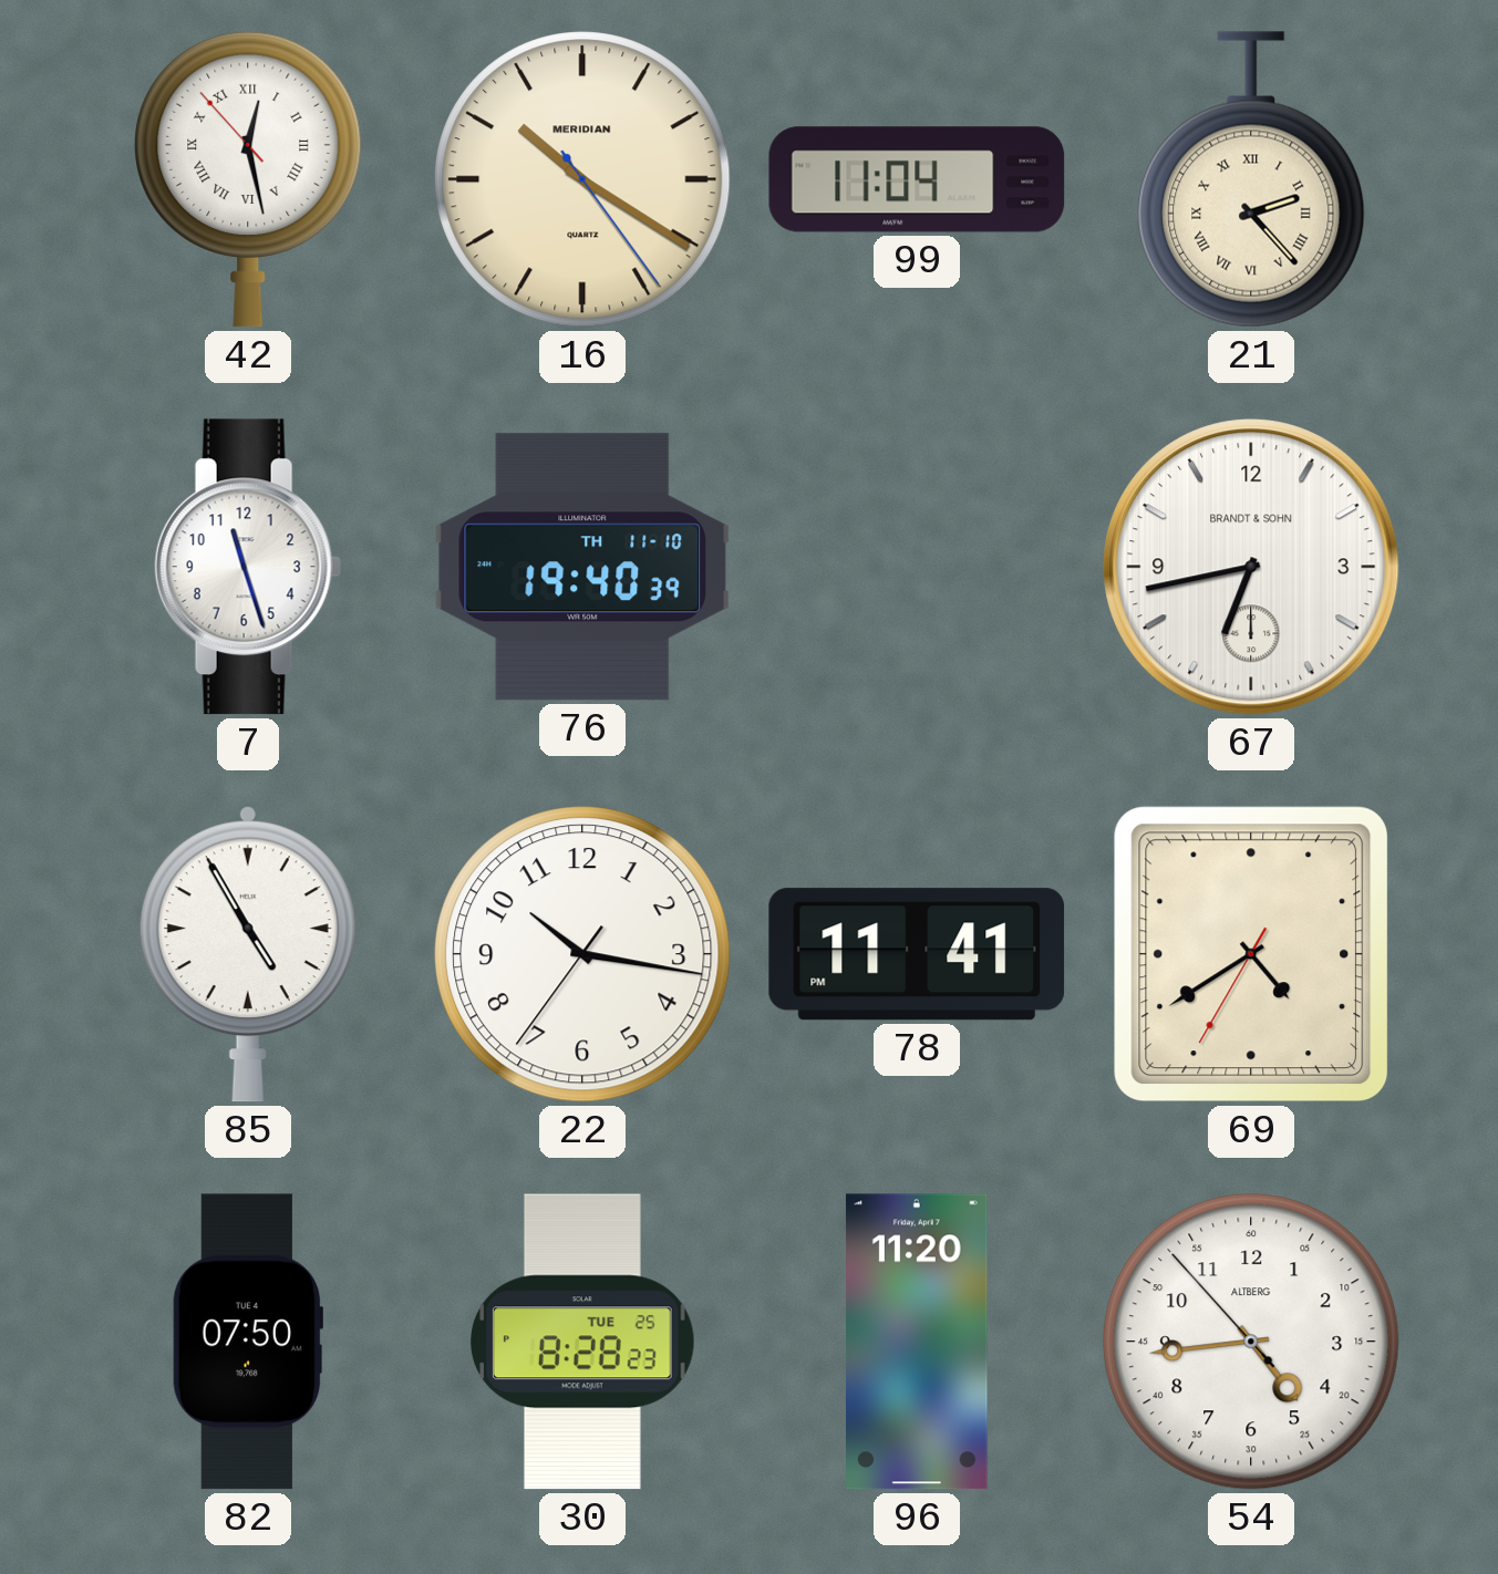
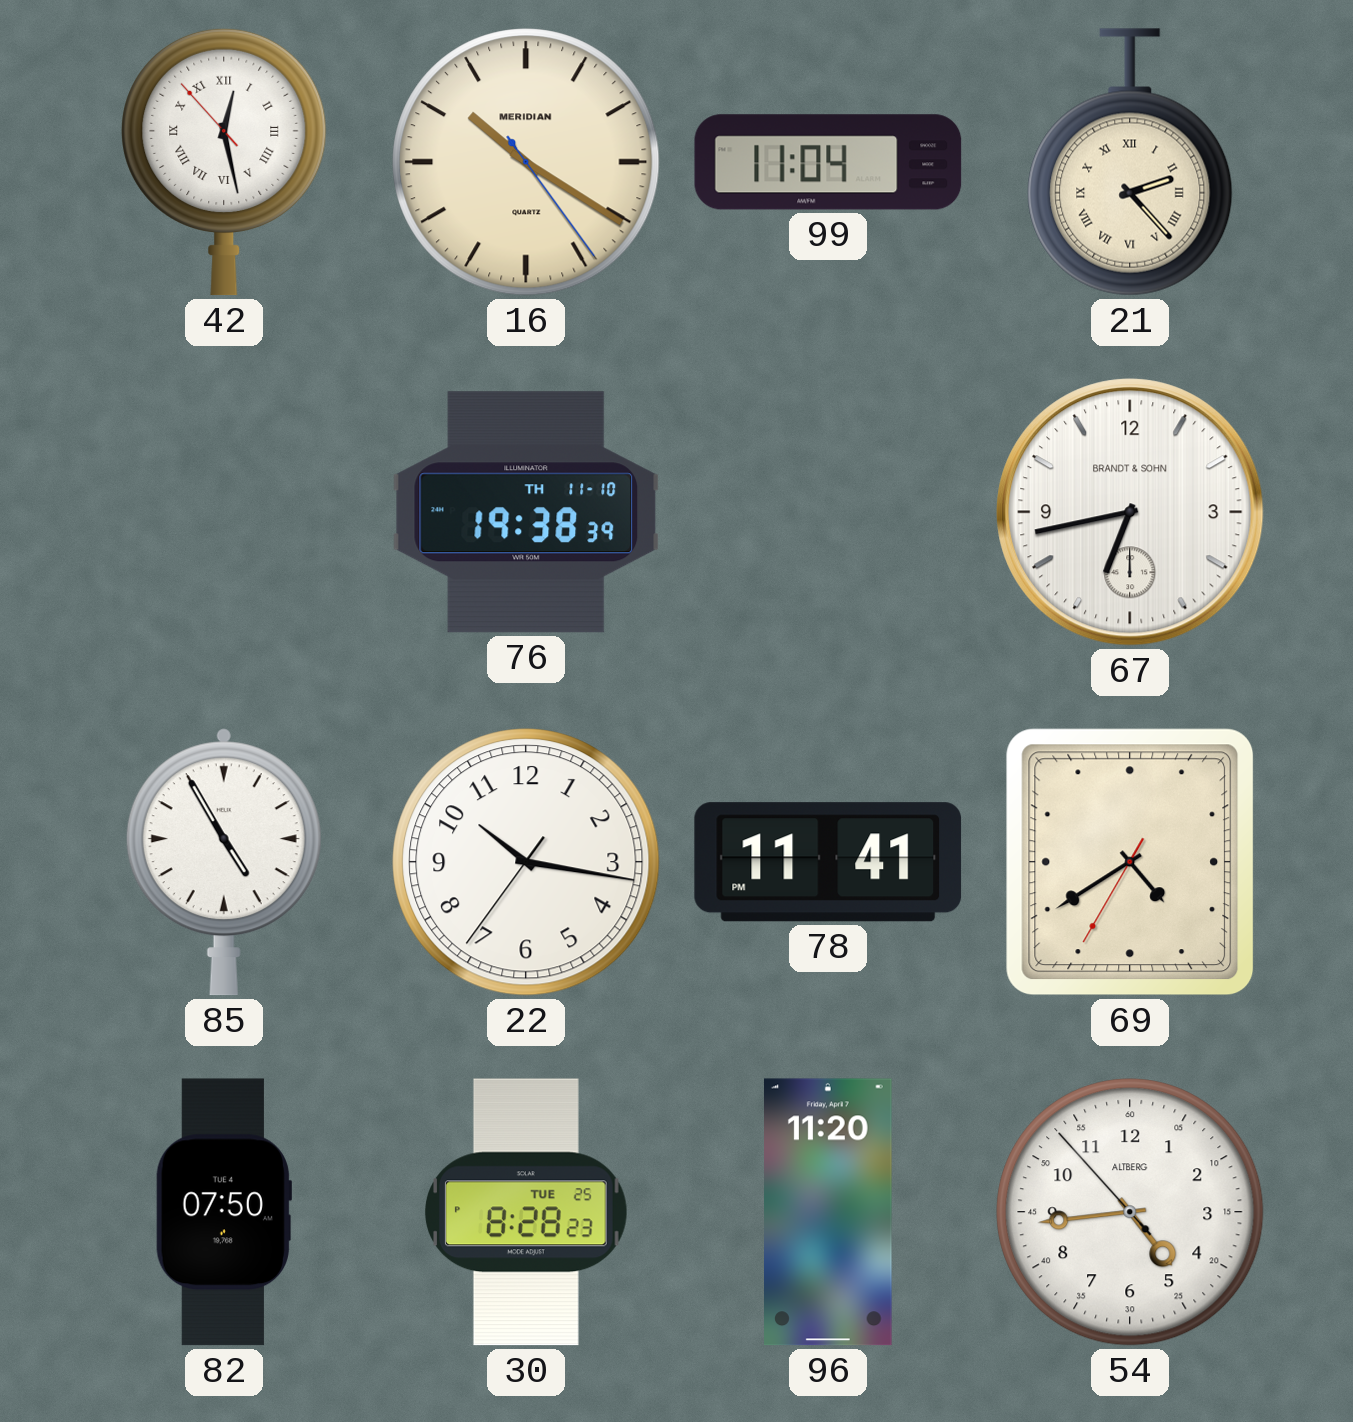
7: 11:27 -> none
76: 19:40 -> 19:38
